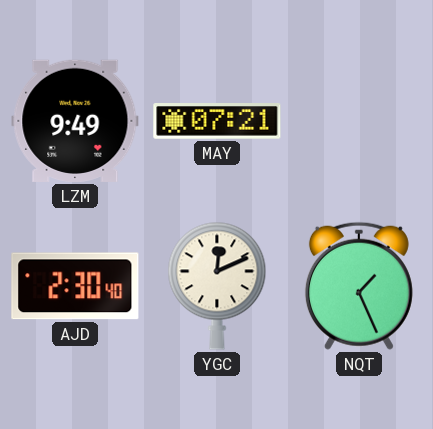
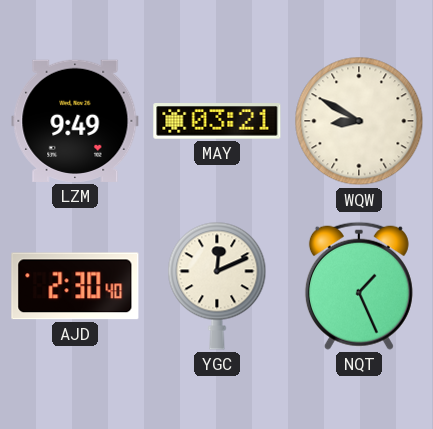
MAY: 07:21 -> 03:21
WQW: none -> 8:50
